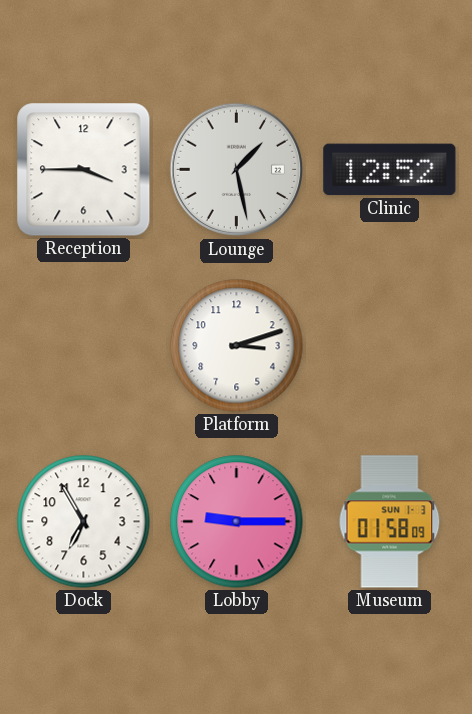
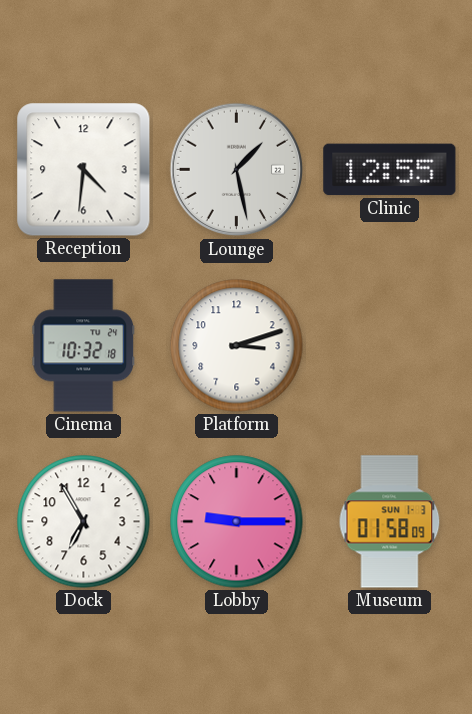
Reception: 3:45 -> 4:31
Clinic: 12:52 -> 12:55
Cinema: none -> 10:32
